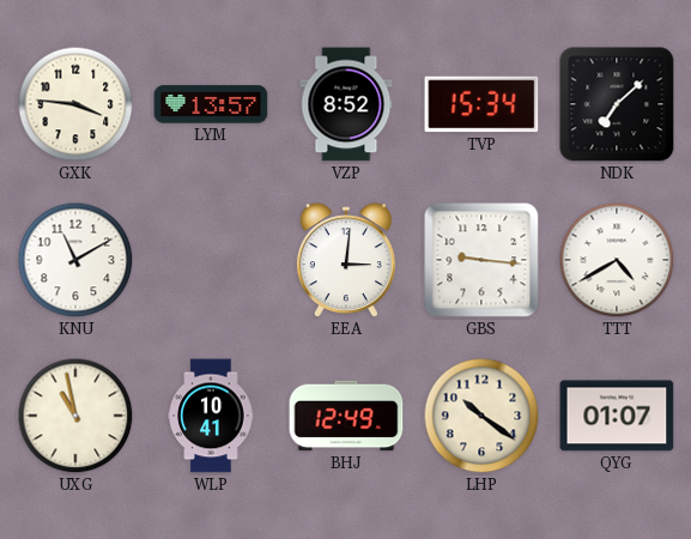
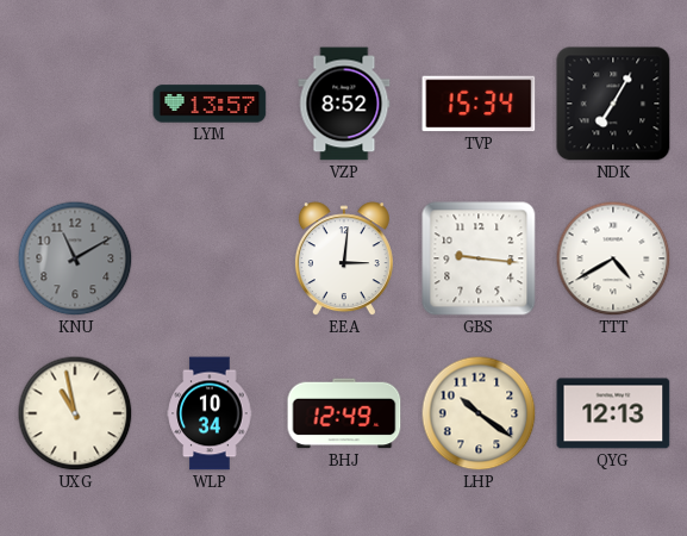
GXK: 3:46 -> none
NDK: 7:08 -> 7:05
KNU dial: white -> grey
WLP: 10:41 -> 10:34
QYG: 01:07 -> 12:13
